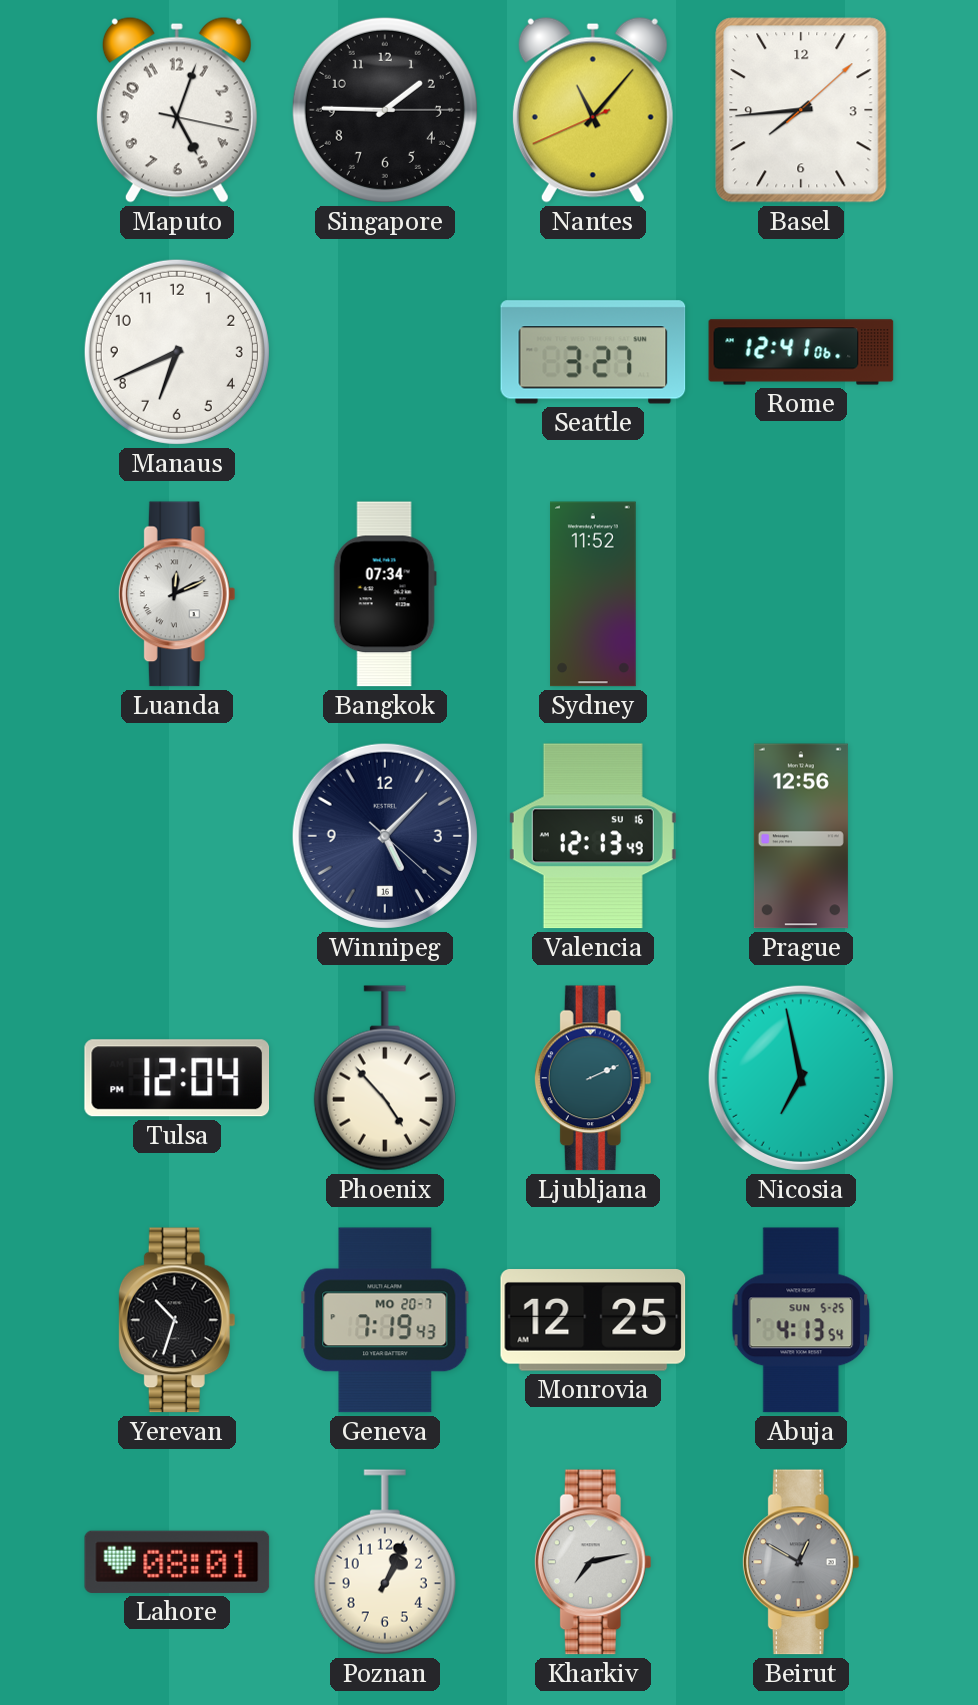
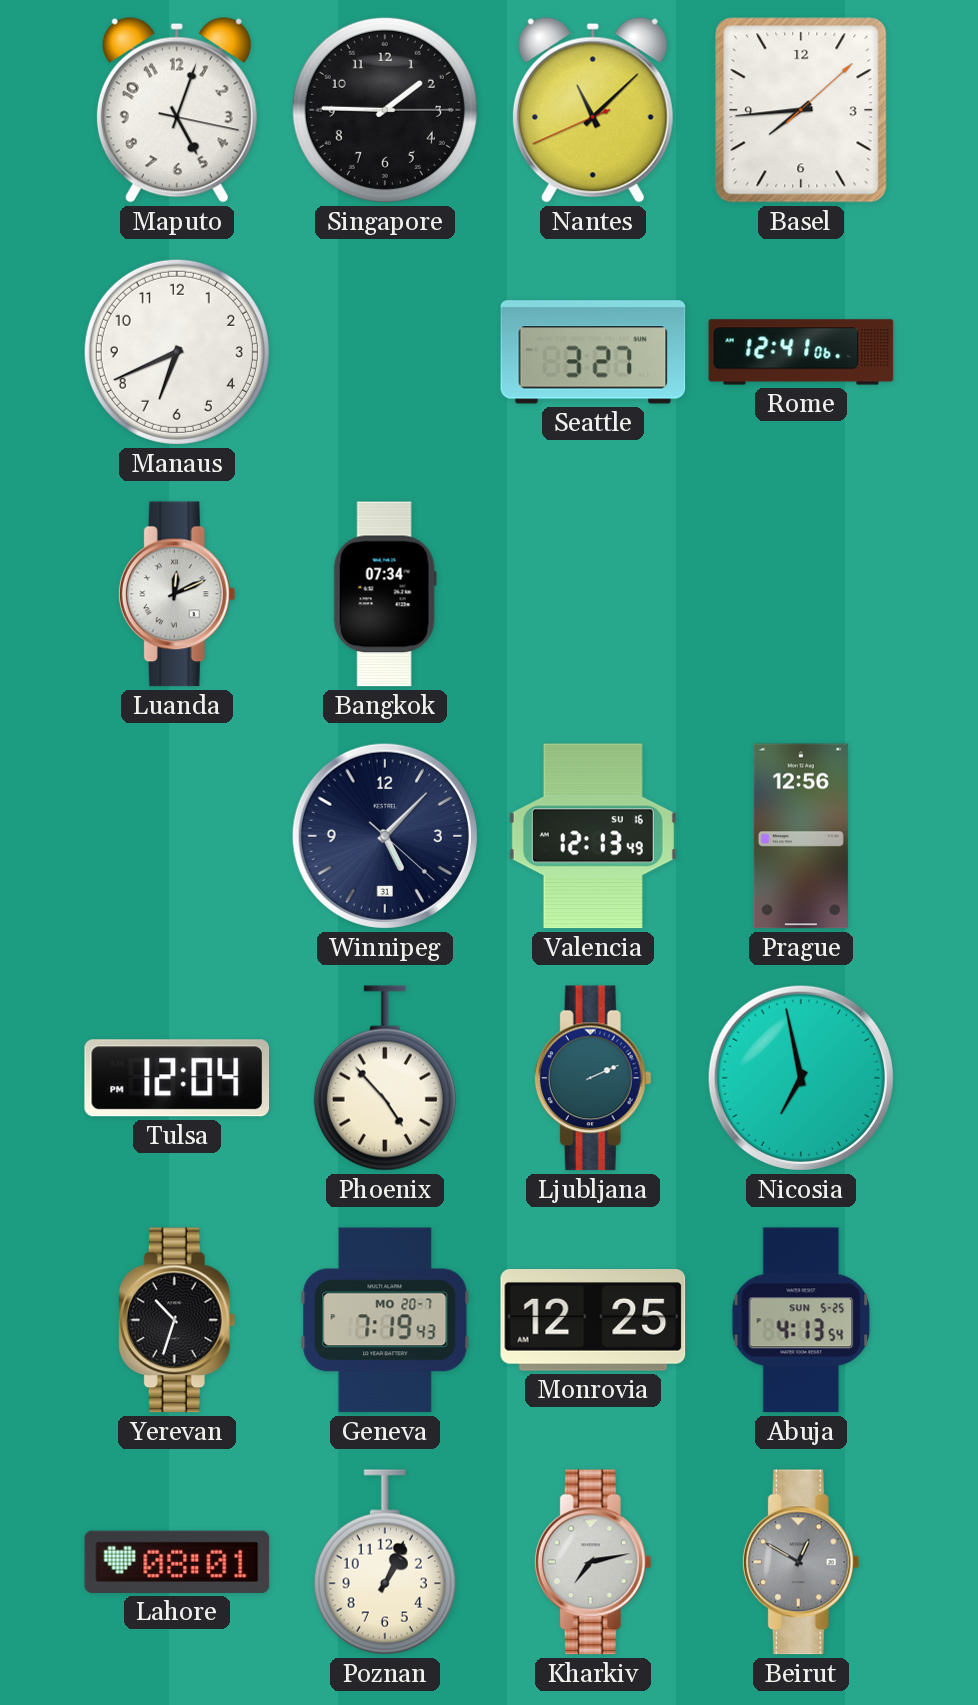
Nantes: 11:06 -> 11:07
Sydney: 11:52 -> none
Winnipeg date: 16 -> 31
